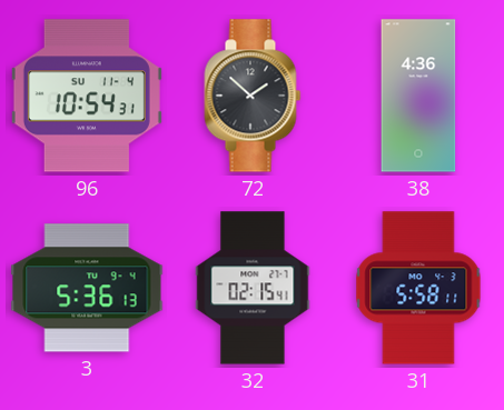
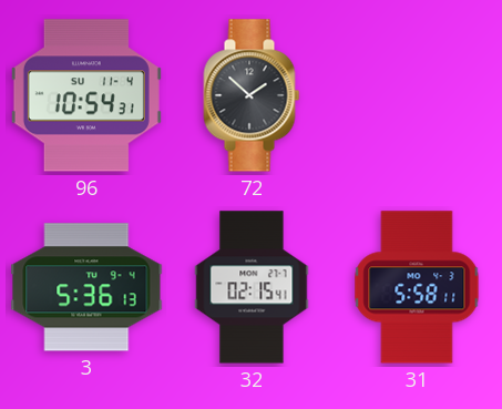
38: 4:36 -> none
